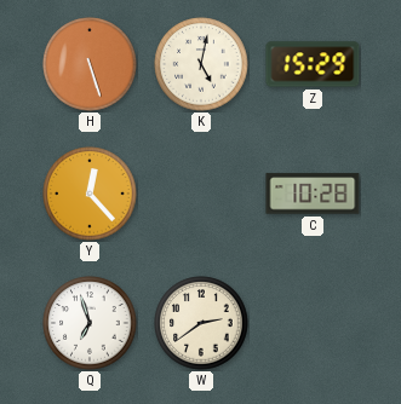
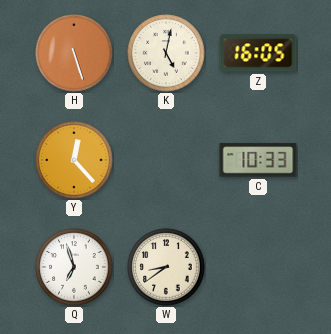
Z: 15:29 -> 16:05
C: 10:28 -> 10:33
W: 2:39 -> 8:39
